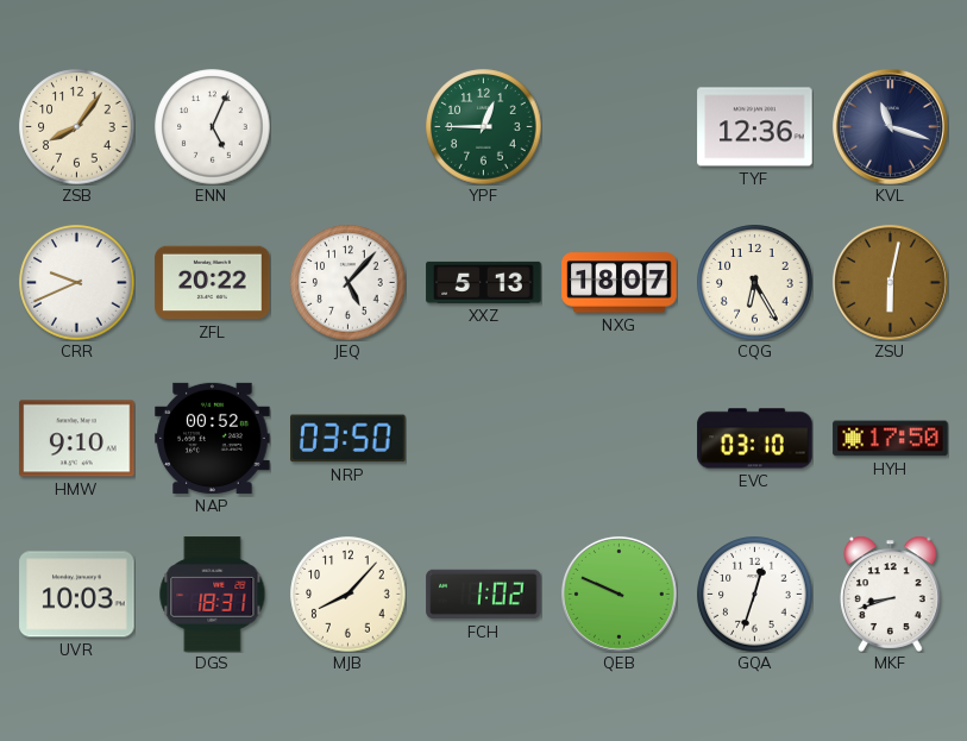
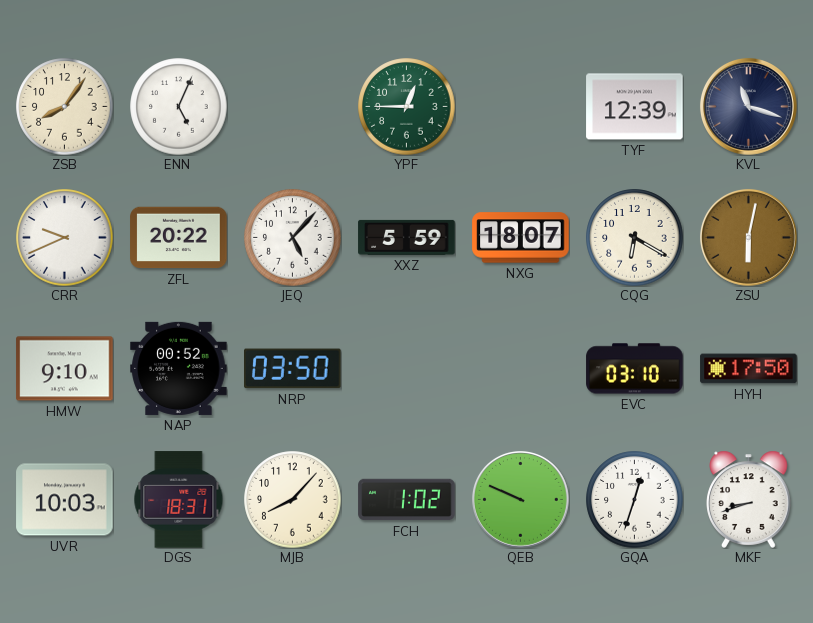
TYF: 12:36 -> 12:39
XXZ: 5:13 -> 5:59
CQG: 6:25 -> 6:20
